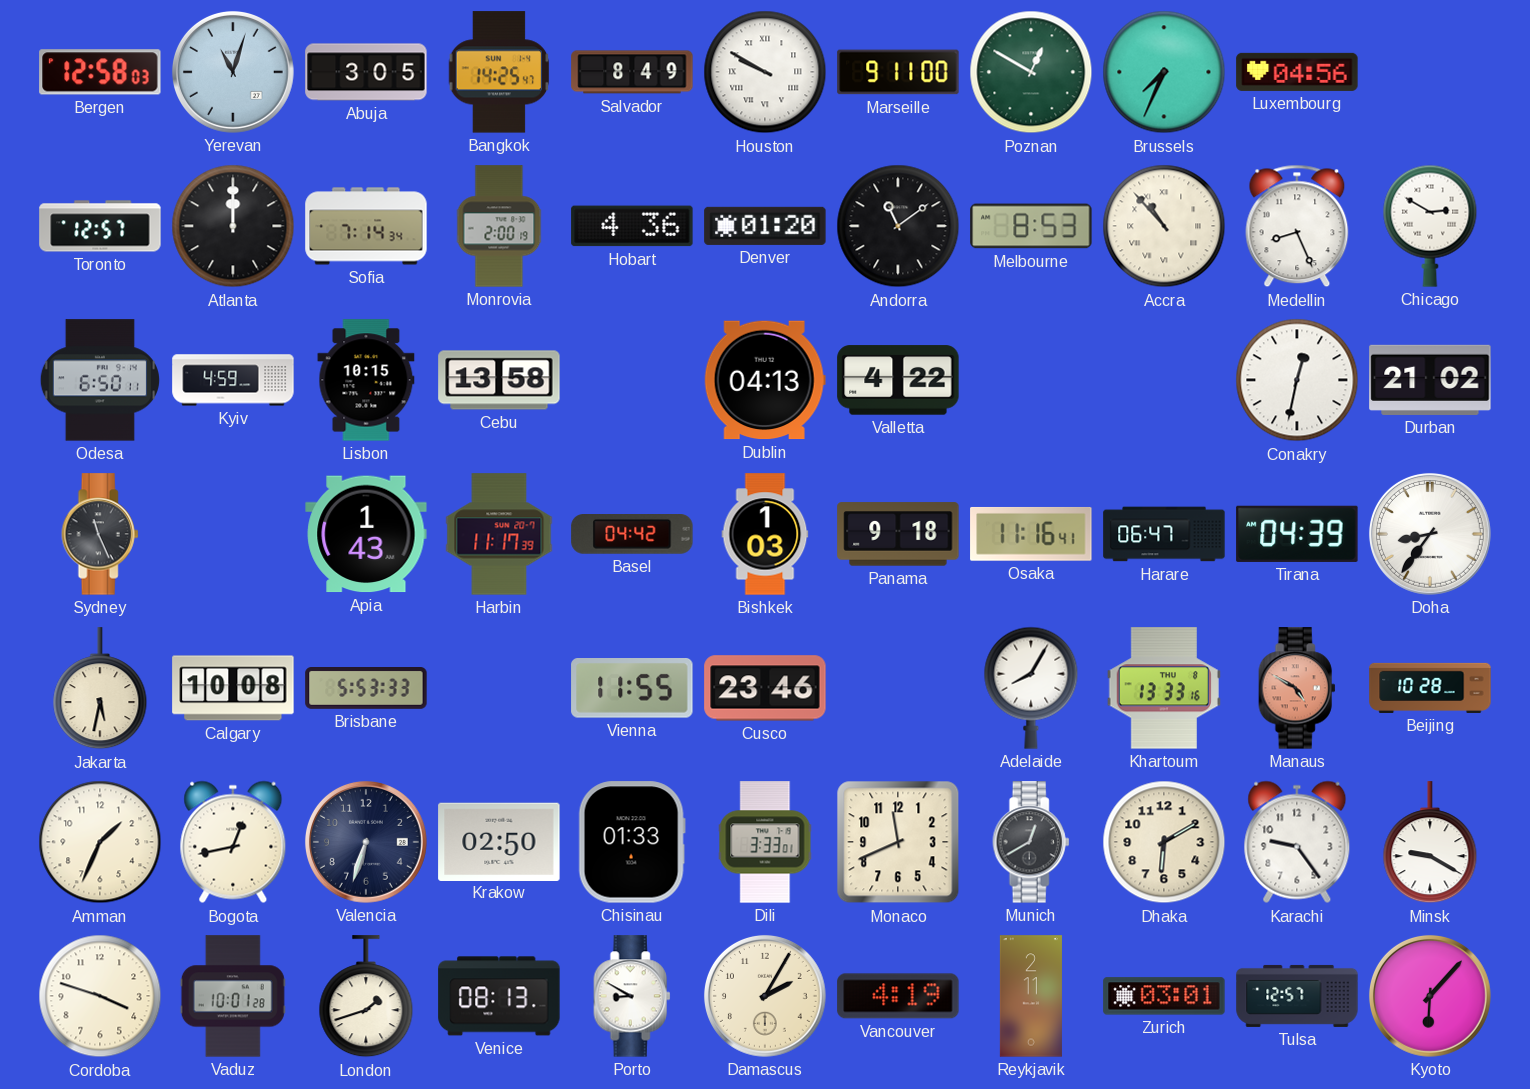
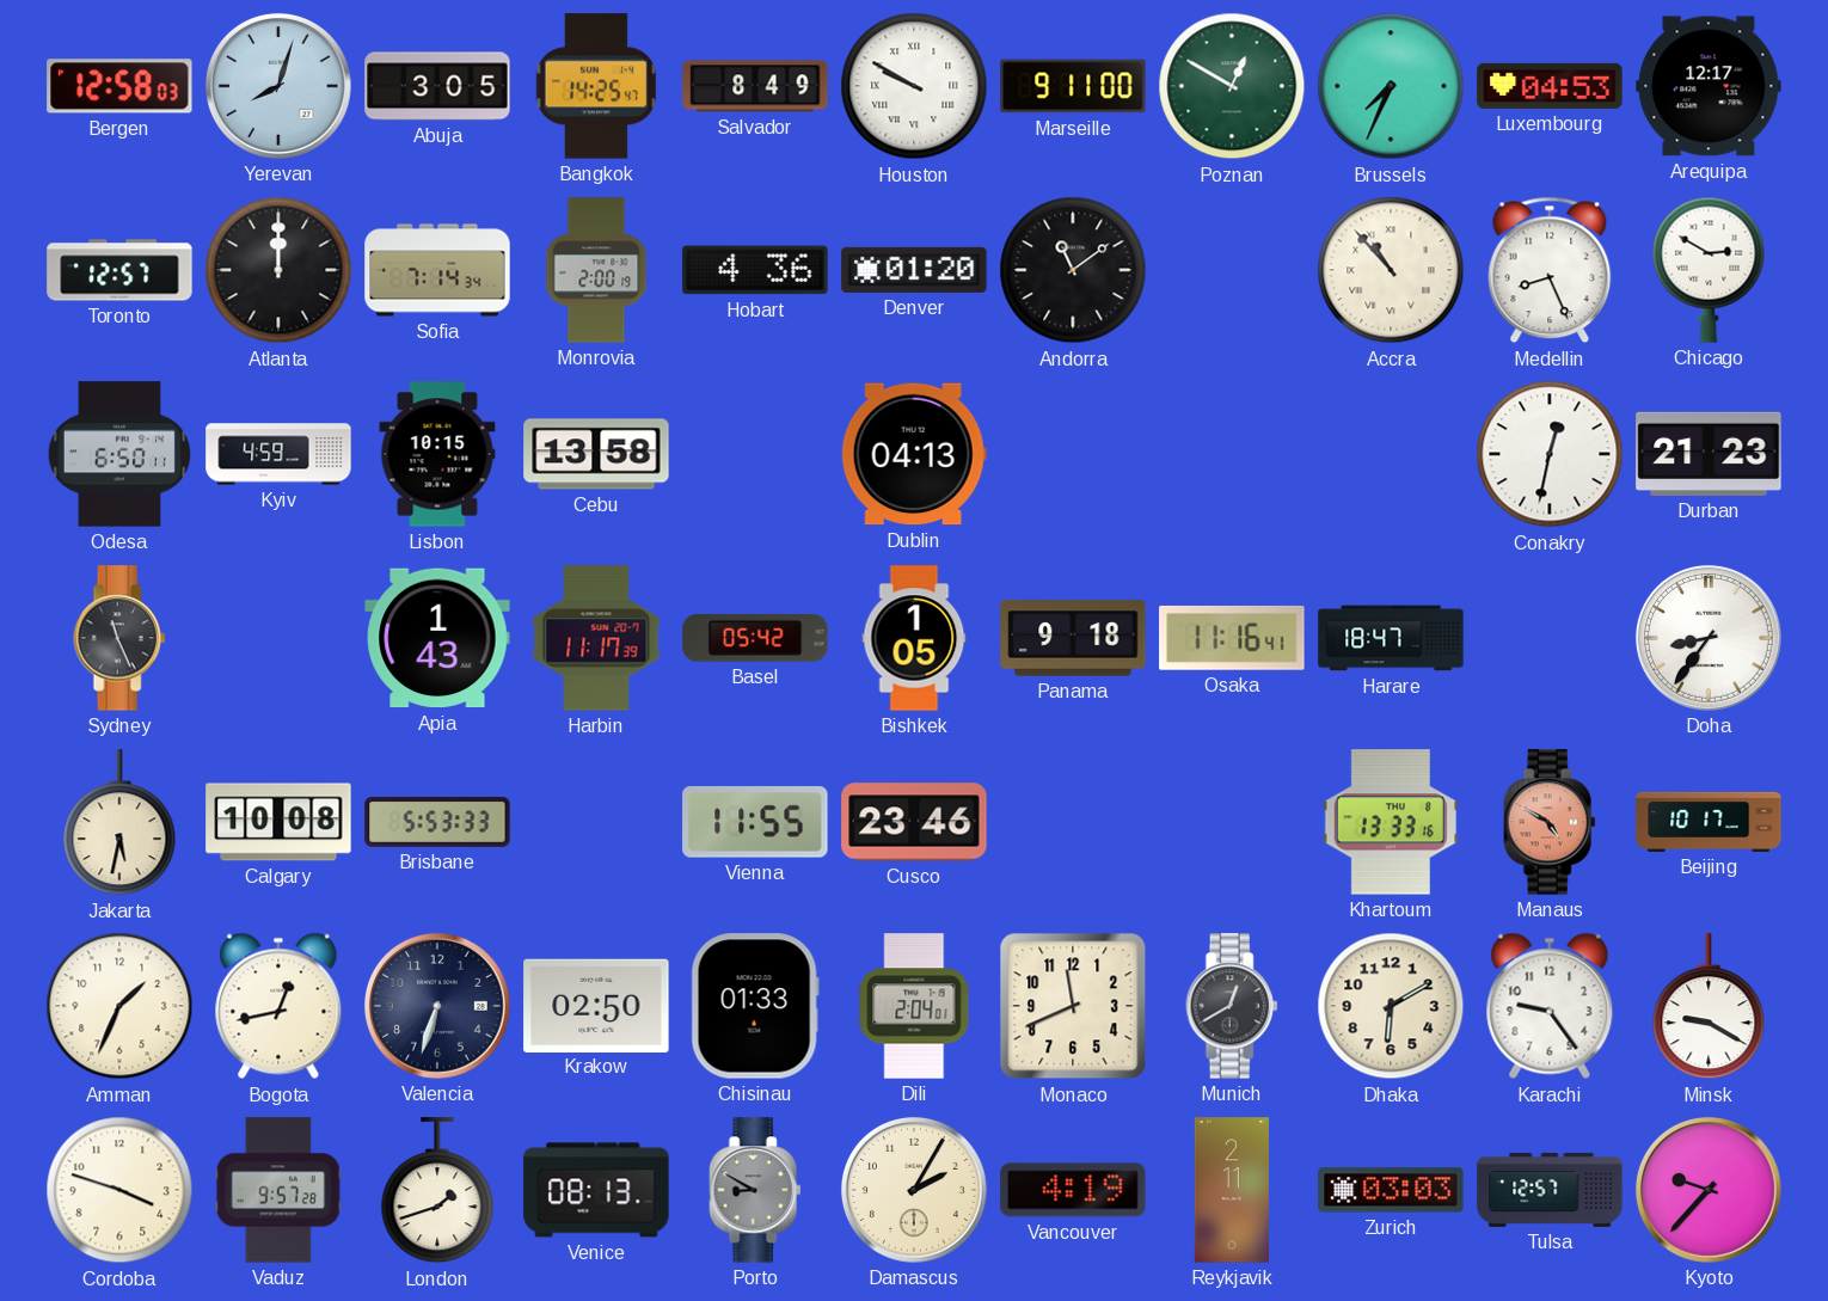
Yerevan: 11:03 -> 8:03
Luxembourg: 04:56 -> 04:53
Arequipa: none -> 12:17
Melbourne: 8:53 -> none
Valletta: 4:22 -> none
Durban: 21:02 -> 21:23
Basel: 04:42 -> 05:42
Bishkek: 1:03 -> 1:05
Harare: 06:47 -> 18:47
Tirana: 04:39 -> none
Adelaide: 8:05 -> none
Beijing: 10:28 -> 10:17
Dili: 3:33 -> 2:04
Vaduz: 10:01 -> 9:57
Porto dial: white -> grey
Zurich: 03:01 -> 03:03
Kyoto: 6:07 -> 9:37
